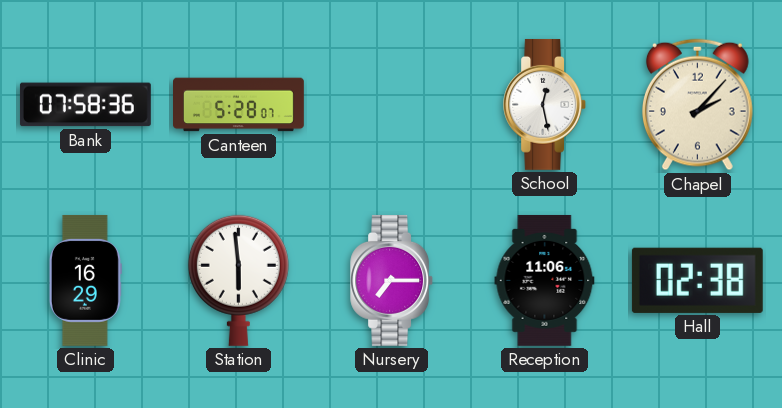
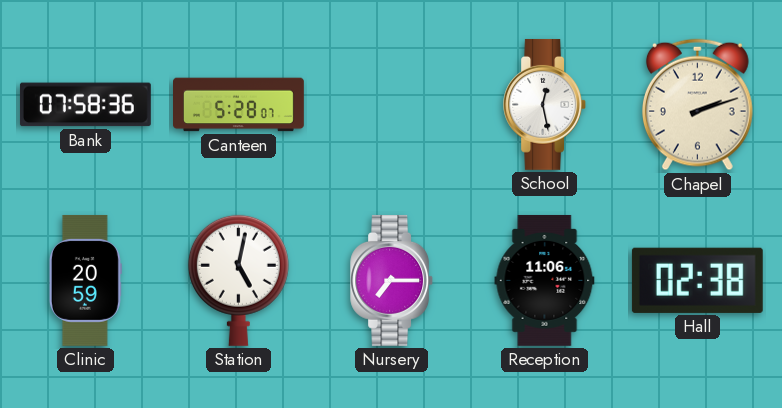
Chapel: 2:07 -> 2:12
Clinic: 16:29 -> 20:59
Station: 5:59 -> 5:02
